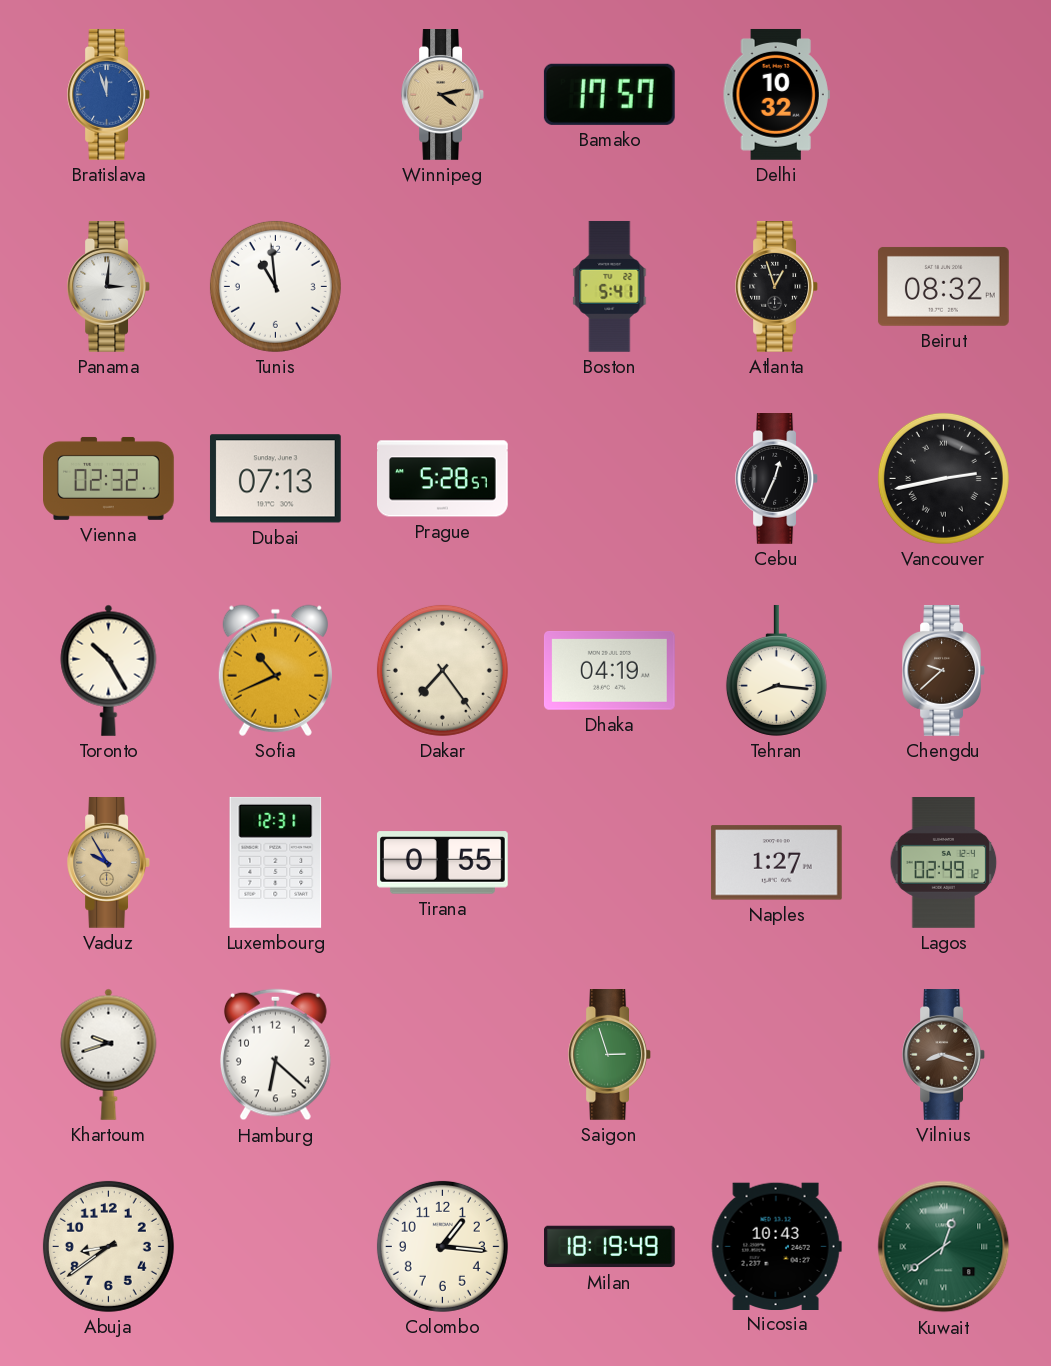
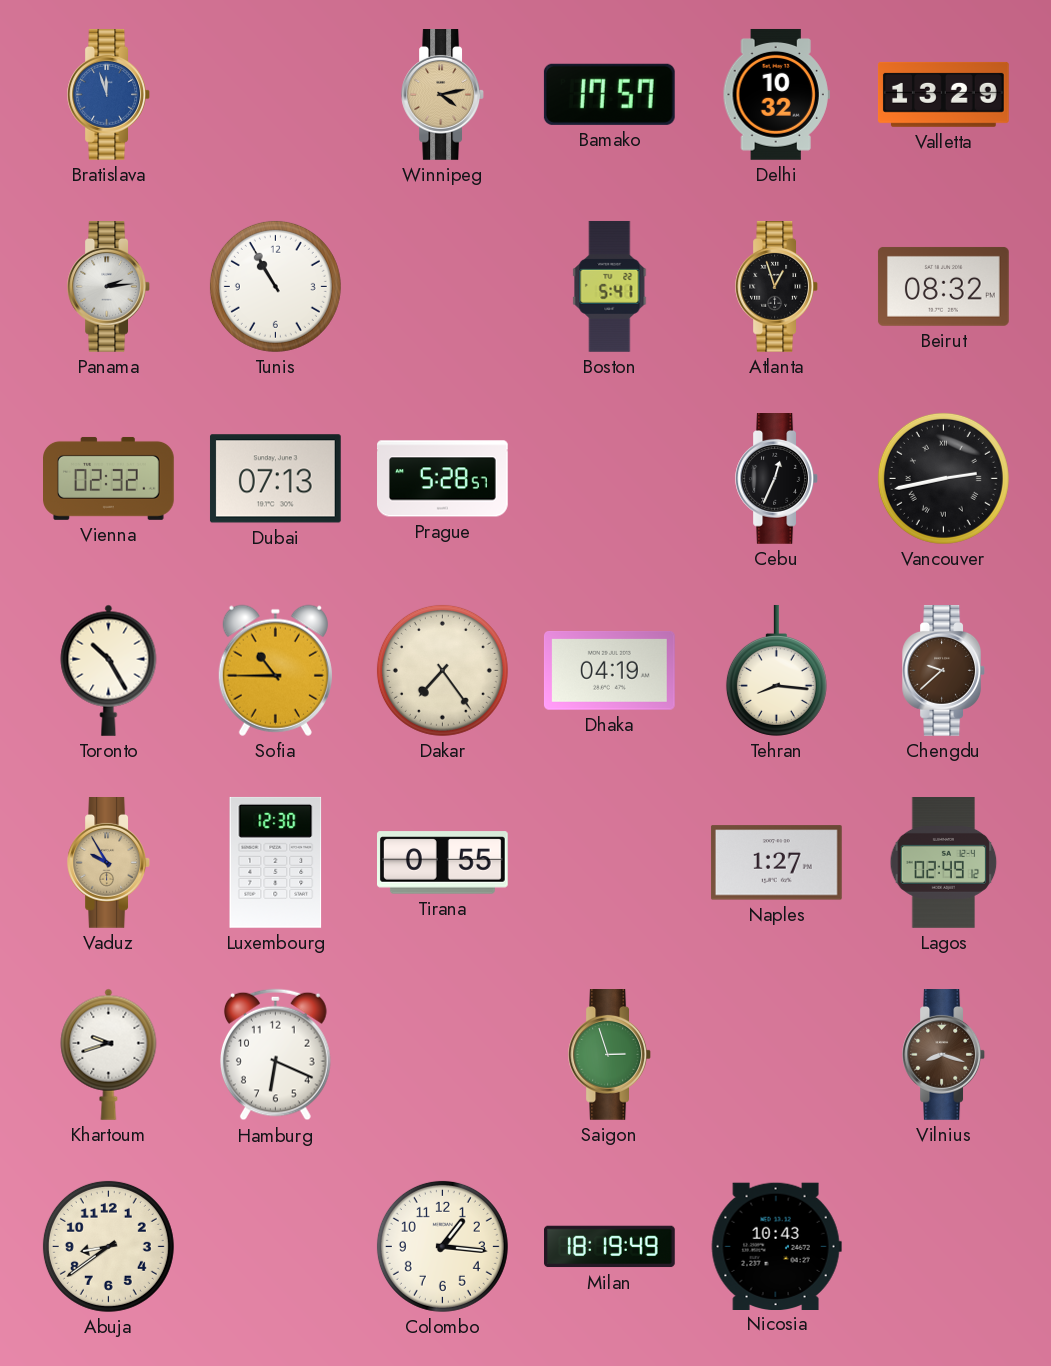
Valletta: none -> 13:29
Panama: 3:01 -> 2:14
Tunis: 10:59 -> 10:55
Sofia: 10:41 -> 10:45
Luxembourg: 12:31 -> 12:30
Hamburg: 6:22 -> 6:19
Kuwait: 12:39 -> none
